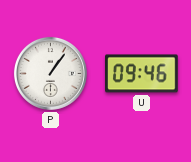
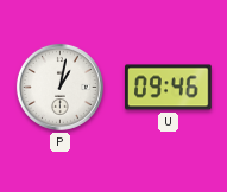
P: 1:06 -> 1:02
